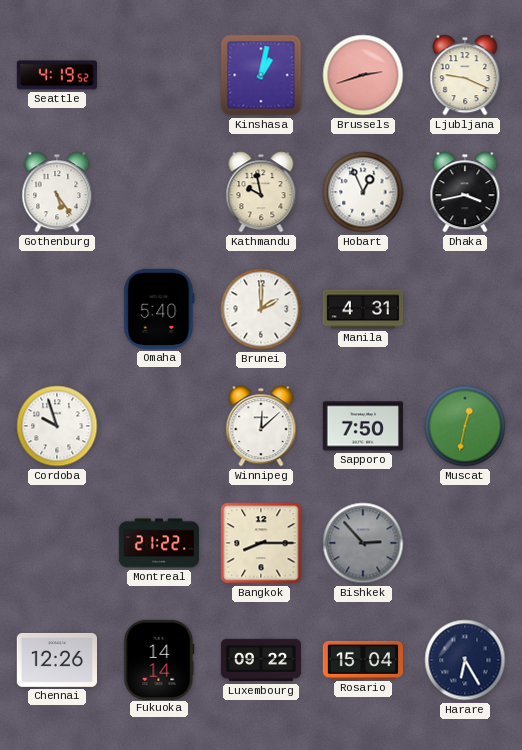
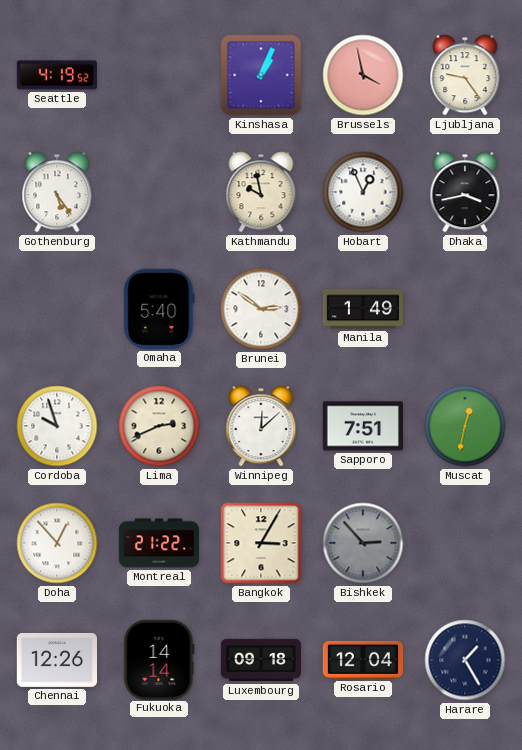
Kinshasa: 1:02 -> 1:04
Brussels: 2:42 -> 3:58
Ljubljana: 9:19 -> 9:24
Brunei: 2:00 -> 2:51
Manila: 4:31 -> 1:49
Lima: none -> 2:41
Sapporo: 7:50 -> 7:51
Doha: none -> 12:53
Bangkok: 8:15 -> 3:05
Luxembourg: 09:22 -> 09:18
Rosario: 15:04 -> 12:04
Harare: 6:25 -> 1:25
